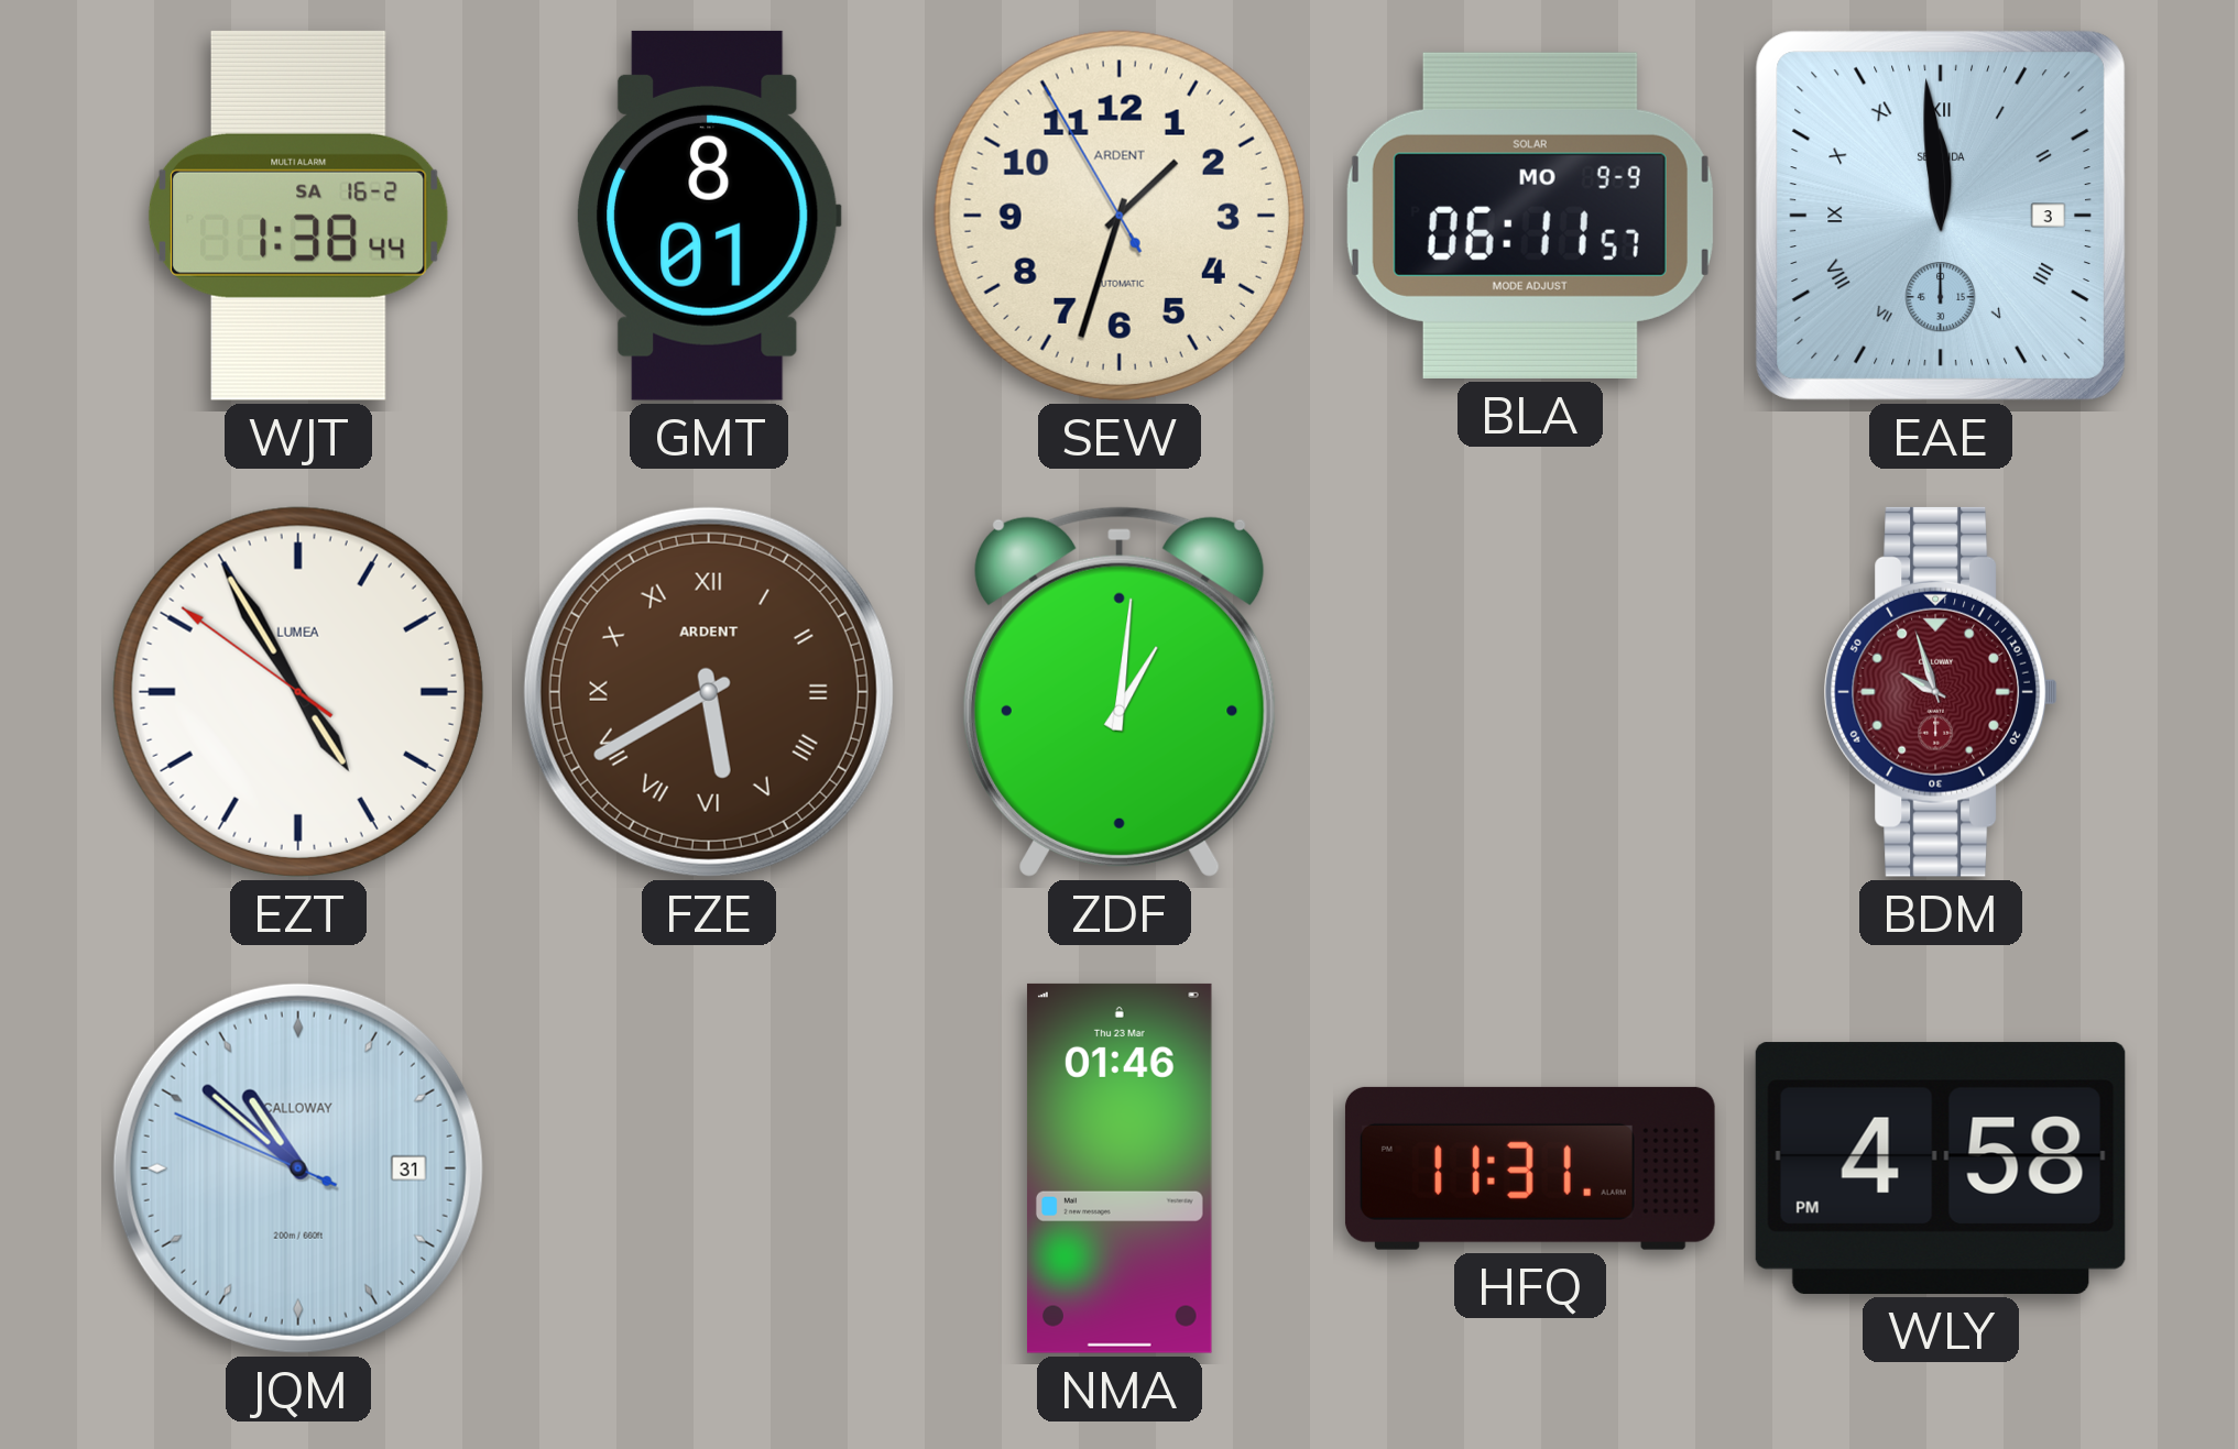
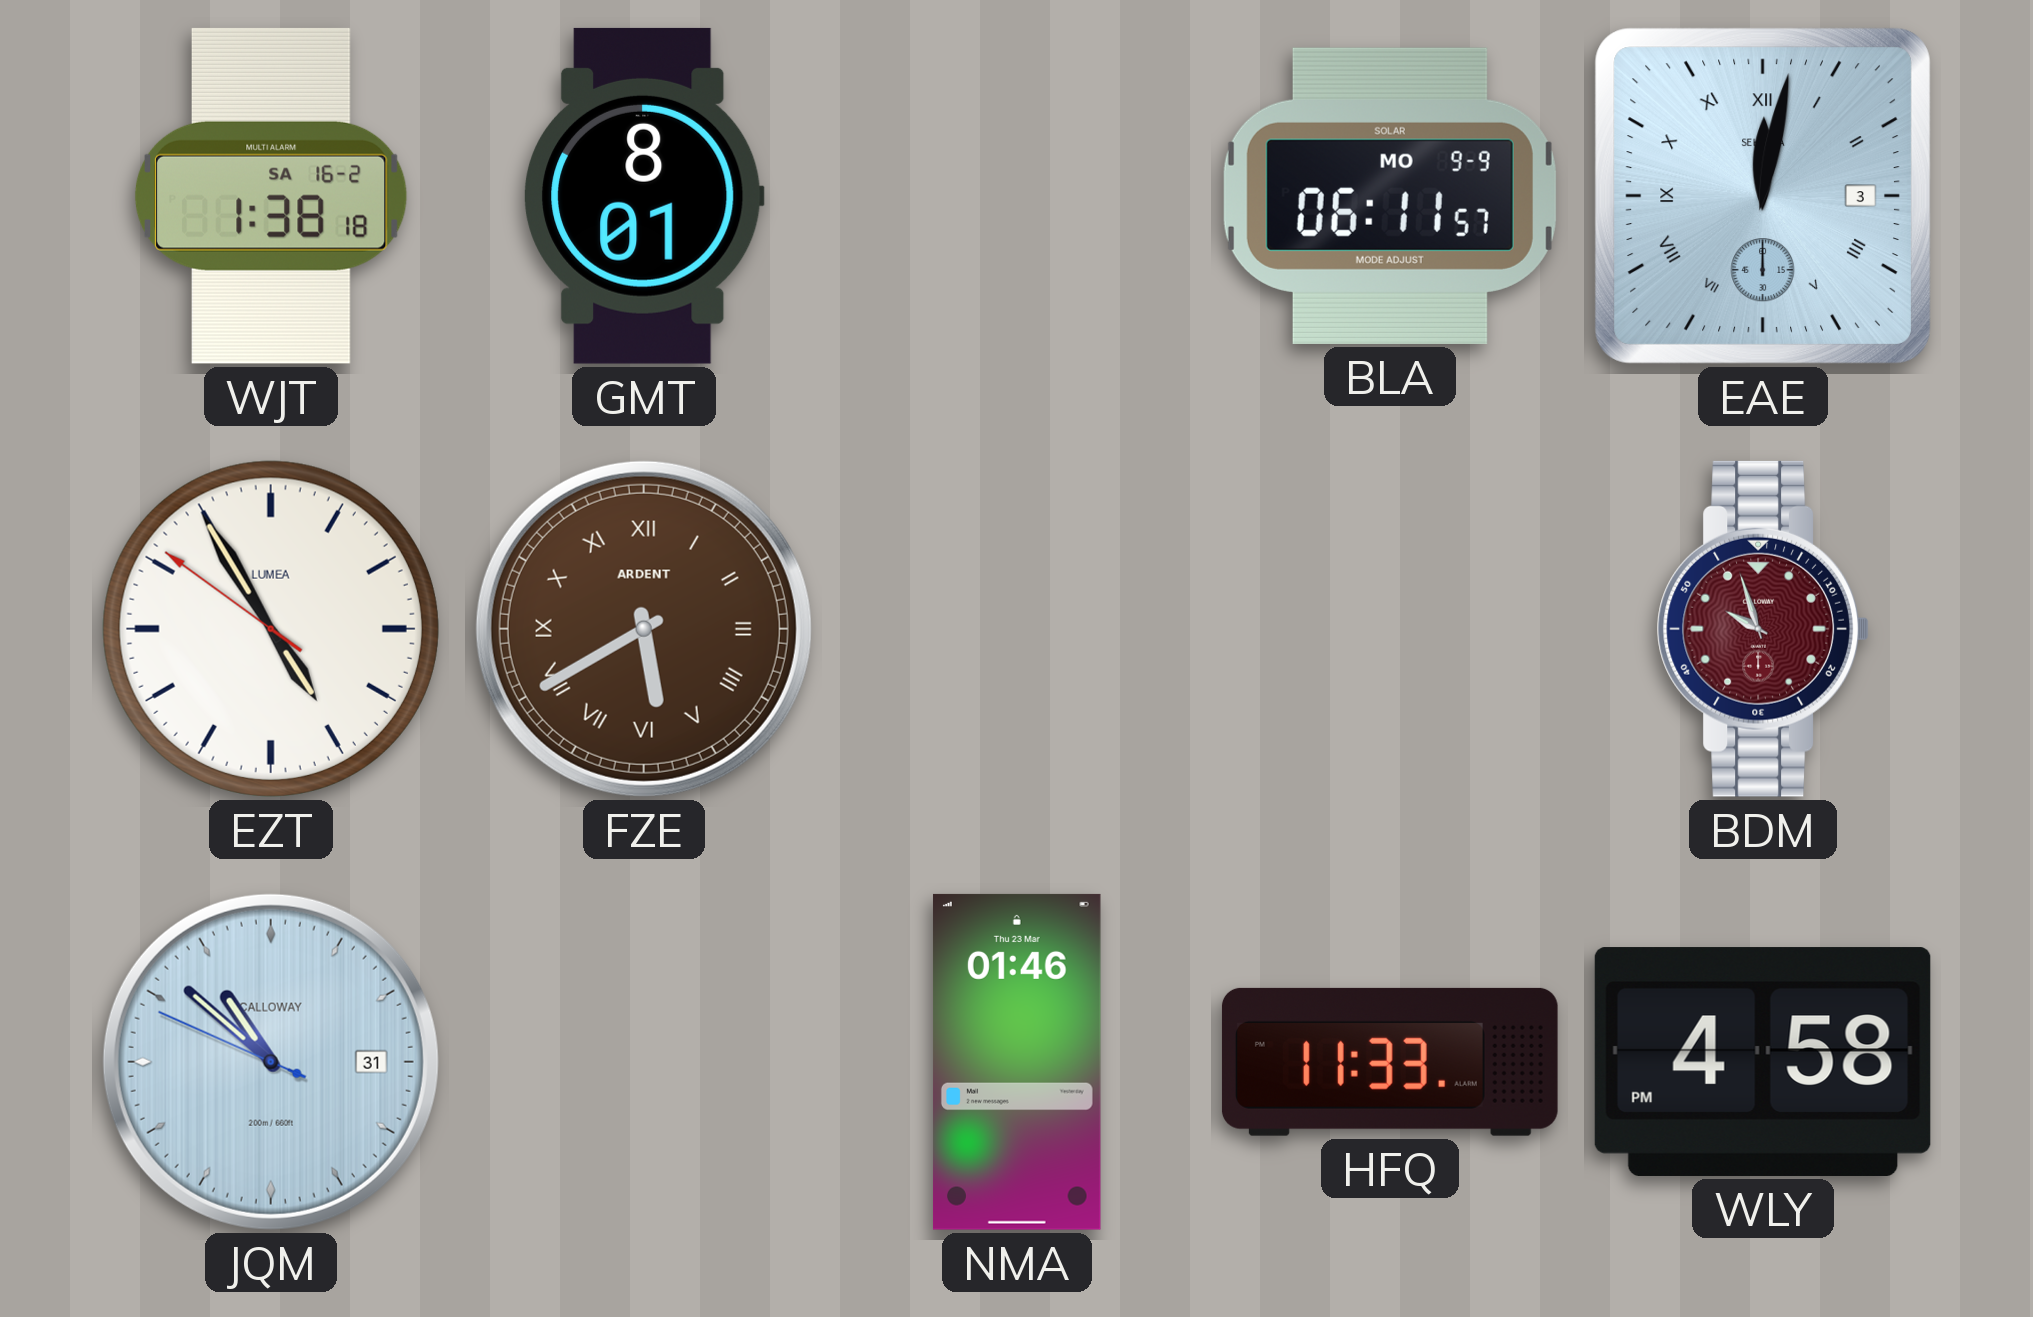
WJT: 1:38:44 -> 1:38:18
SEW: 1:32 -> none
EAE: 11:59 -> 12:02
ZDF: 1:01 -> none
HFQ: 11:31 -> 11:33
